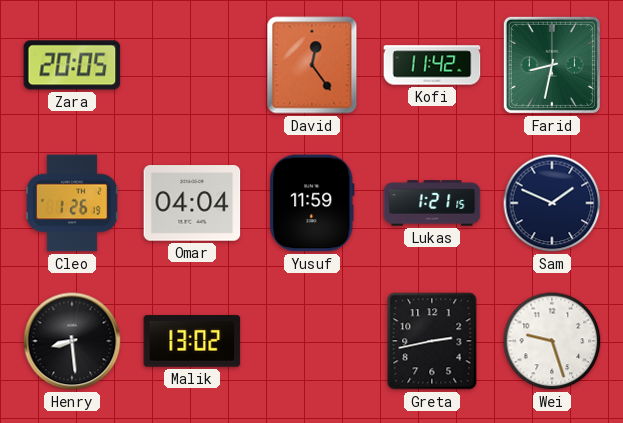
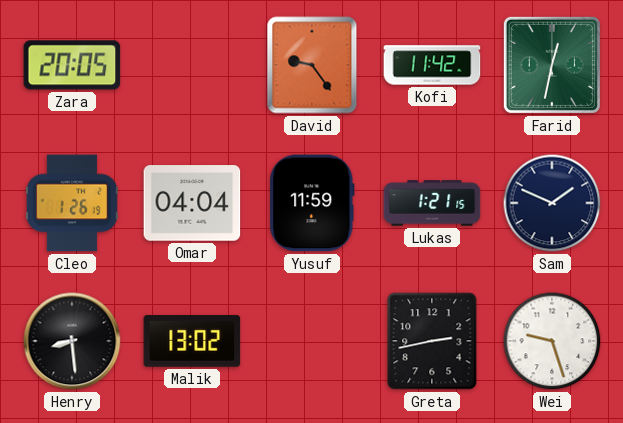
David: 12:24 -> 9:24
Farid: 8:32 -> 12:32
